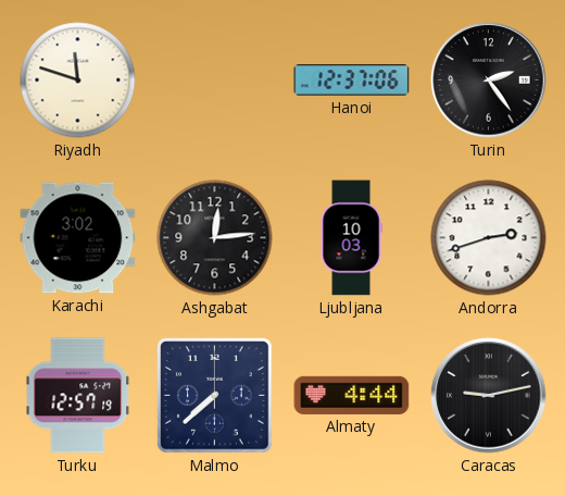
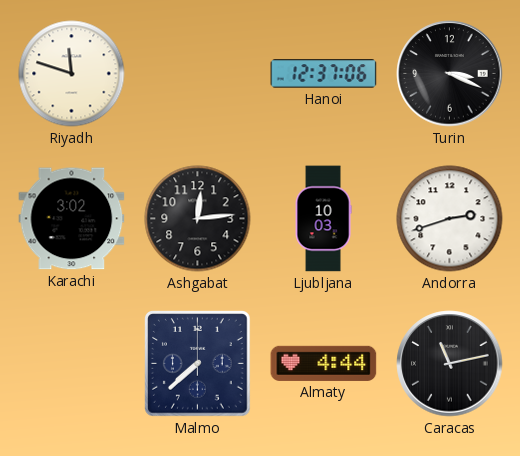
Turin: 2:24 -> 3:19
Turku: 12:57 -> none
Caracas: 9:13 -> 11:13
